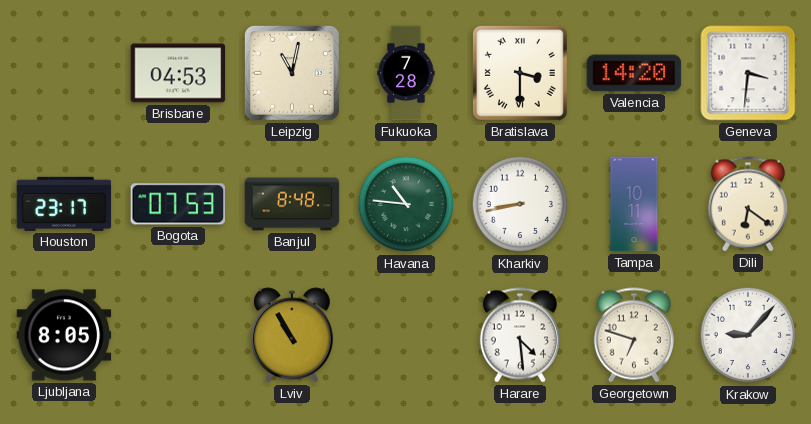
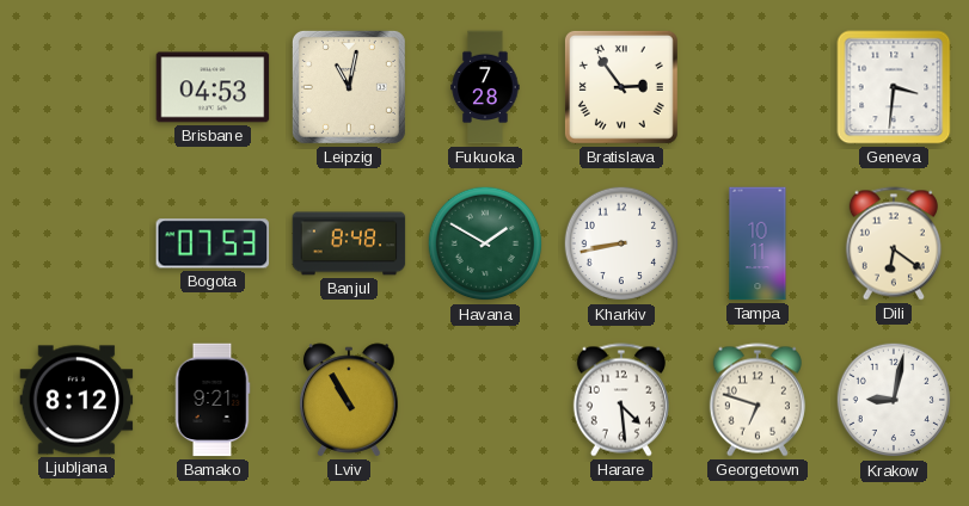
Bratislava: 3:30 -> 2:54
Valencia: 14:20 -> none
Houston: 23:17 -> none
Havana: 10:46 -> 1:50
Ljubljana: 8:05 -> 8:12
Bamako: none -> 9:21
Krakow: 9:07 -> 9:02
